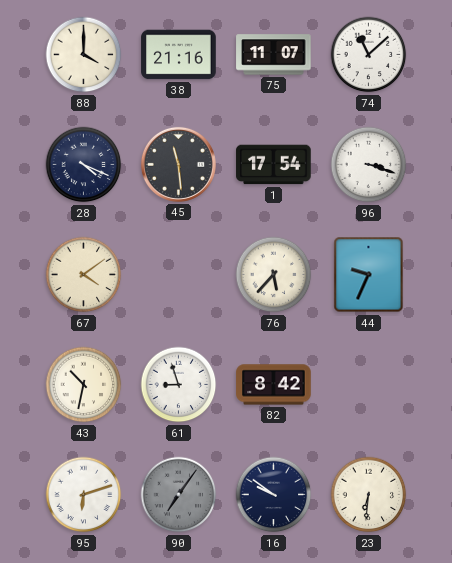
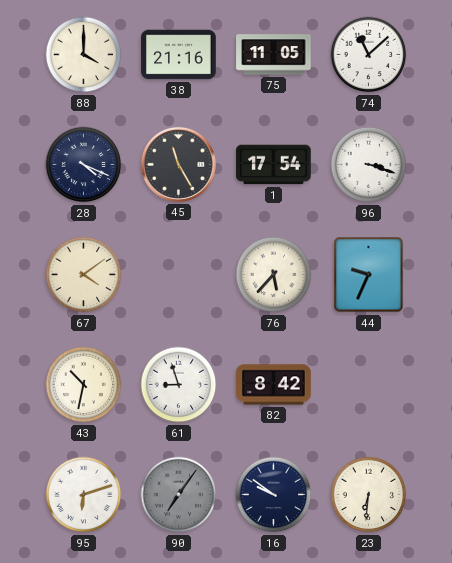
75: 11:07 -> 11:05
45: 11:29 -> 11:25
